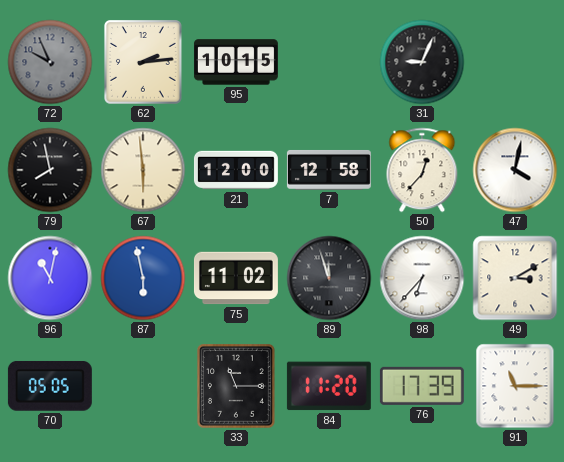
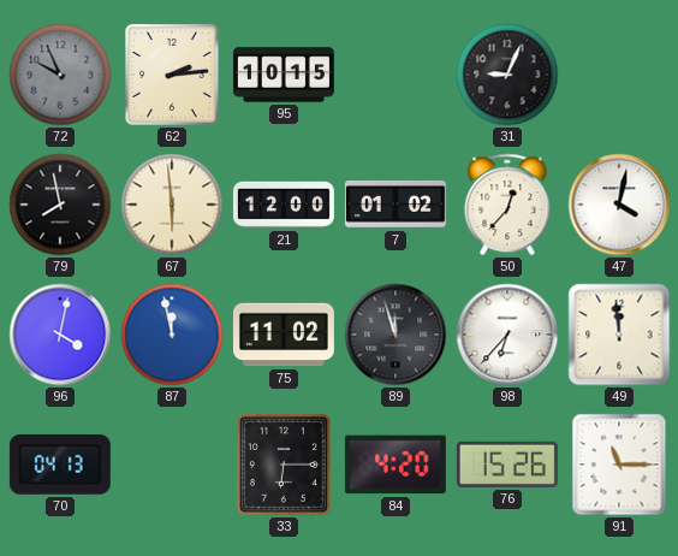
7: 12:58 -> 01:02
96: 11:02 -> 4:02
87: 5:58 -> 11:58
49: 3:10 -> 11:59
70: 05:05 -> 04:13
33: 11:15 -> 6:15
84: 11:20 -> 4:20
76: 17:39 -> 15:26
